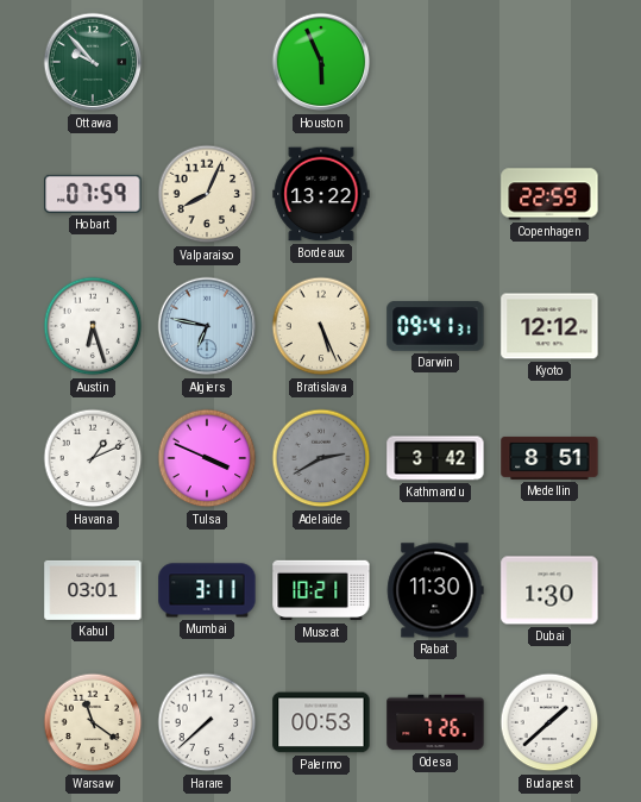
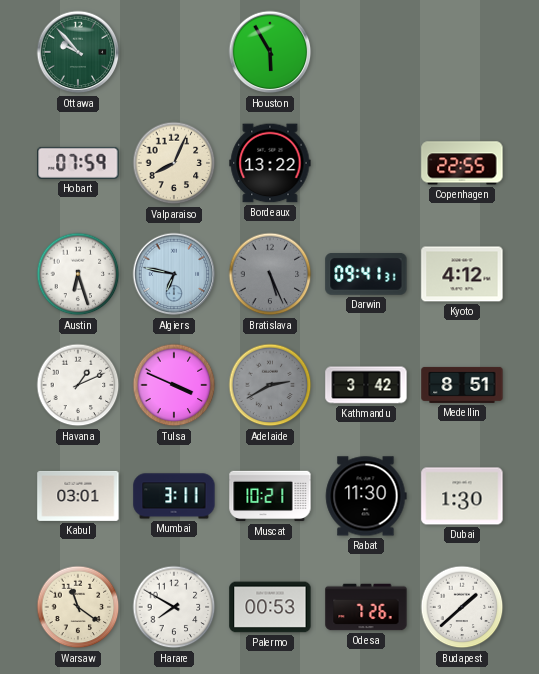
Houston: 5:56 -> 5:55
Copenhagen: 22:59 -> 22:55
Bratislava dial: cream -> grey
Kyoto: 12:12 -> 4:12
Harare: 7:38 -> 7:50
